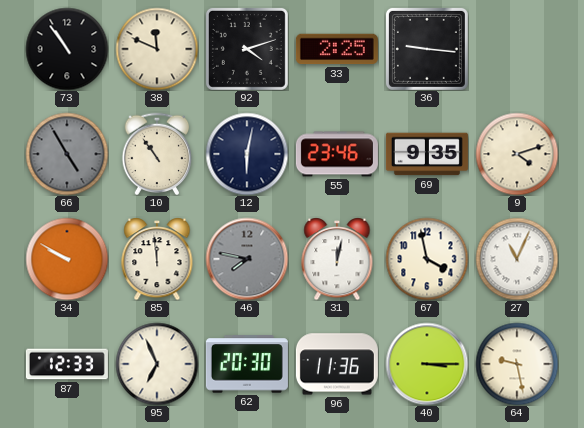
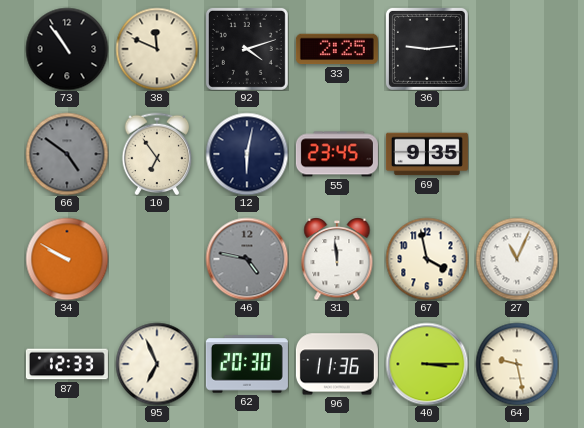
36: 9:16 -> 9:14
66: 4:55 -> 4:51
10: 10:54 -> 6:54
55: 23:46 -> 23:45
9: 4:12 -> none
85: 11:59 -> none
46: 7:47 -> 4:47
31: 12:02 -> 11:59
